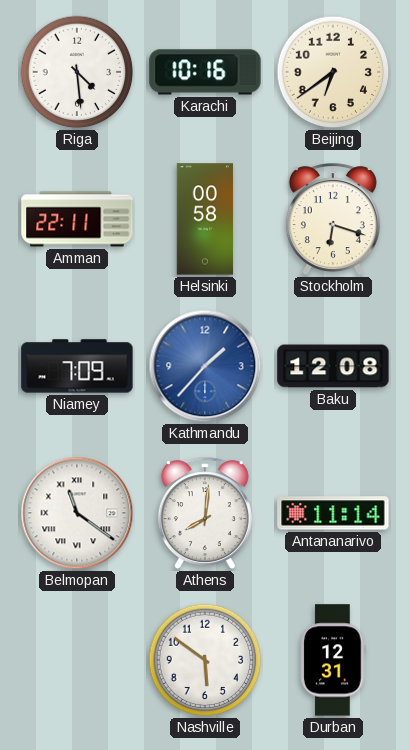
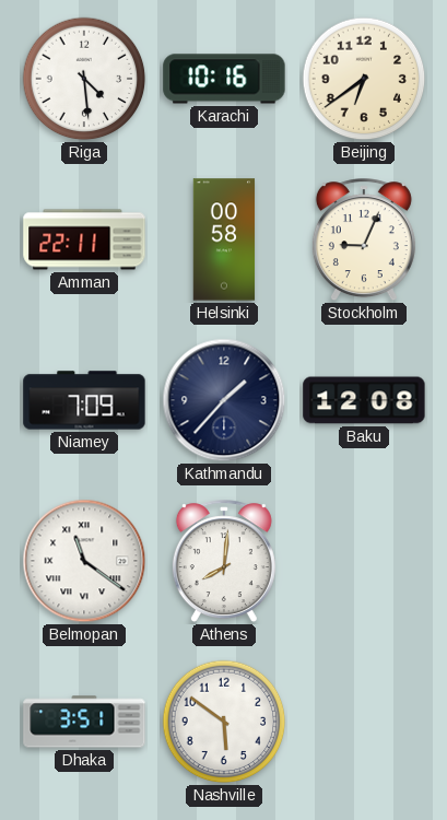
Stockholm: 6:18 -> 9:04
Kathmandu dial: blue -> navy
Antananarivo: 11:14 -> none
Dhaka: none -> 3:51
Durban: 12:31 -> none
